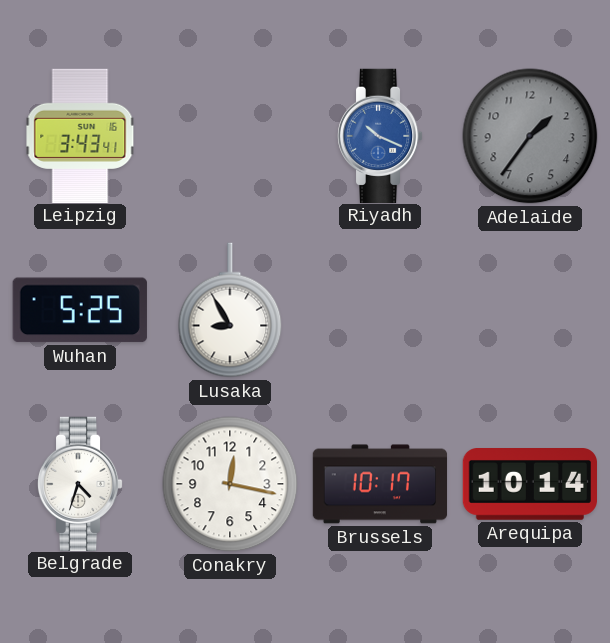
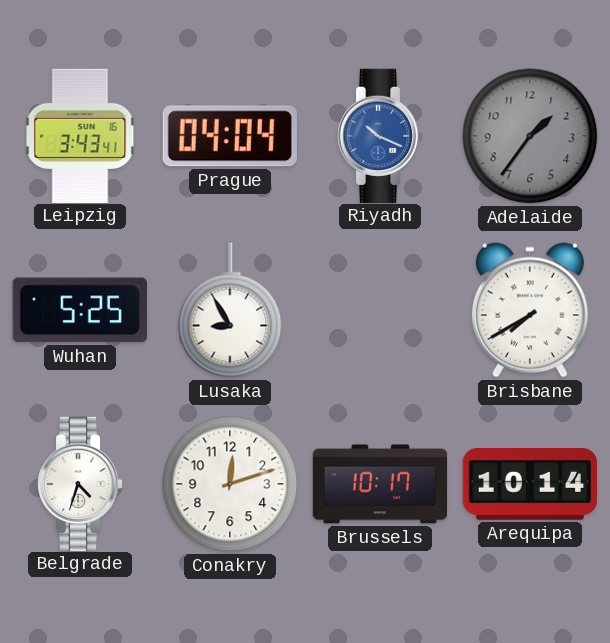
Prague: none -> 04:04
Brisbane: none -> 7:40
Conakry: 12:17 -> 12:12
